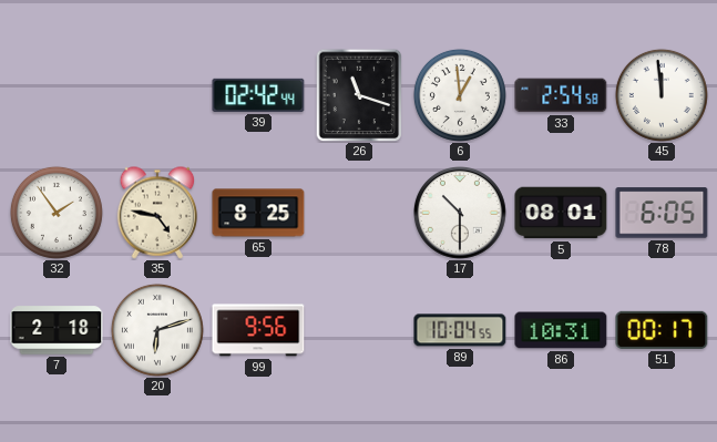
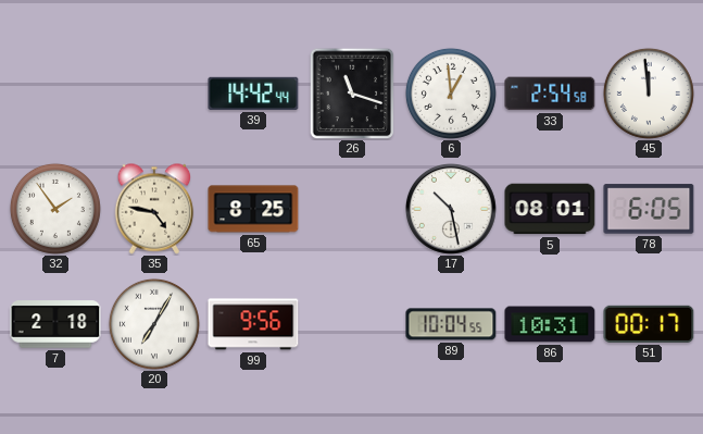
39: 02:42 -> 14:42
17: 10:30 -> 10:28
20: 6:12 -> 7:05
